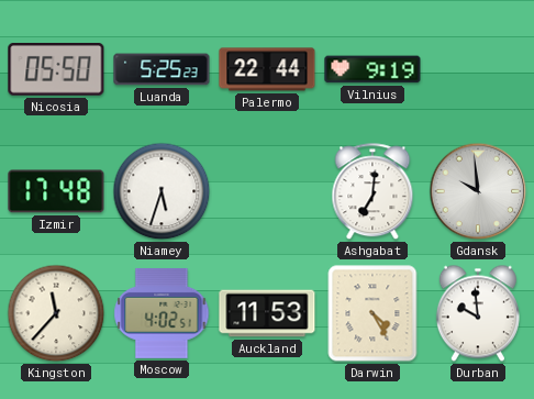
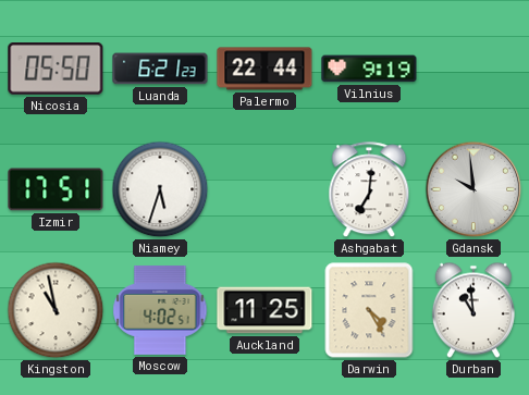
Luanda: 5:25 -> 6:21
Izmir: 17:48 -> 17:51
Kingston: 11:37 -> 10:58
Auckland: 11:53 -> 11:25
Durban: 9:59 -> 10:59
